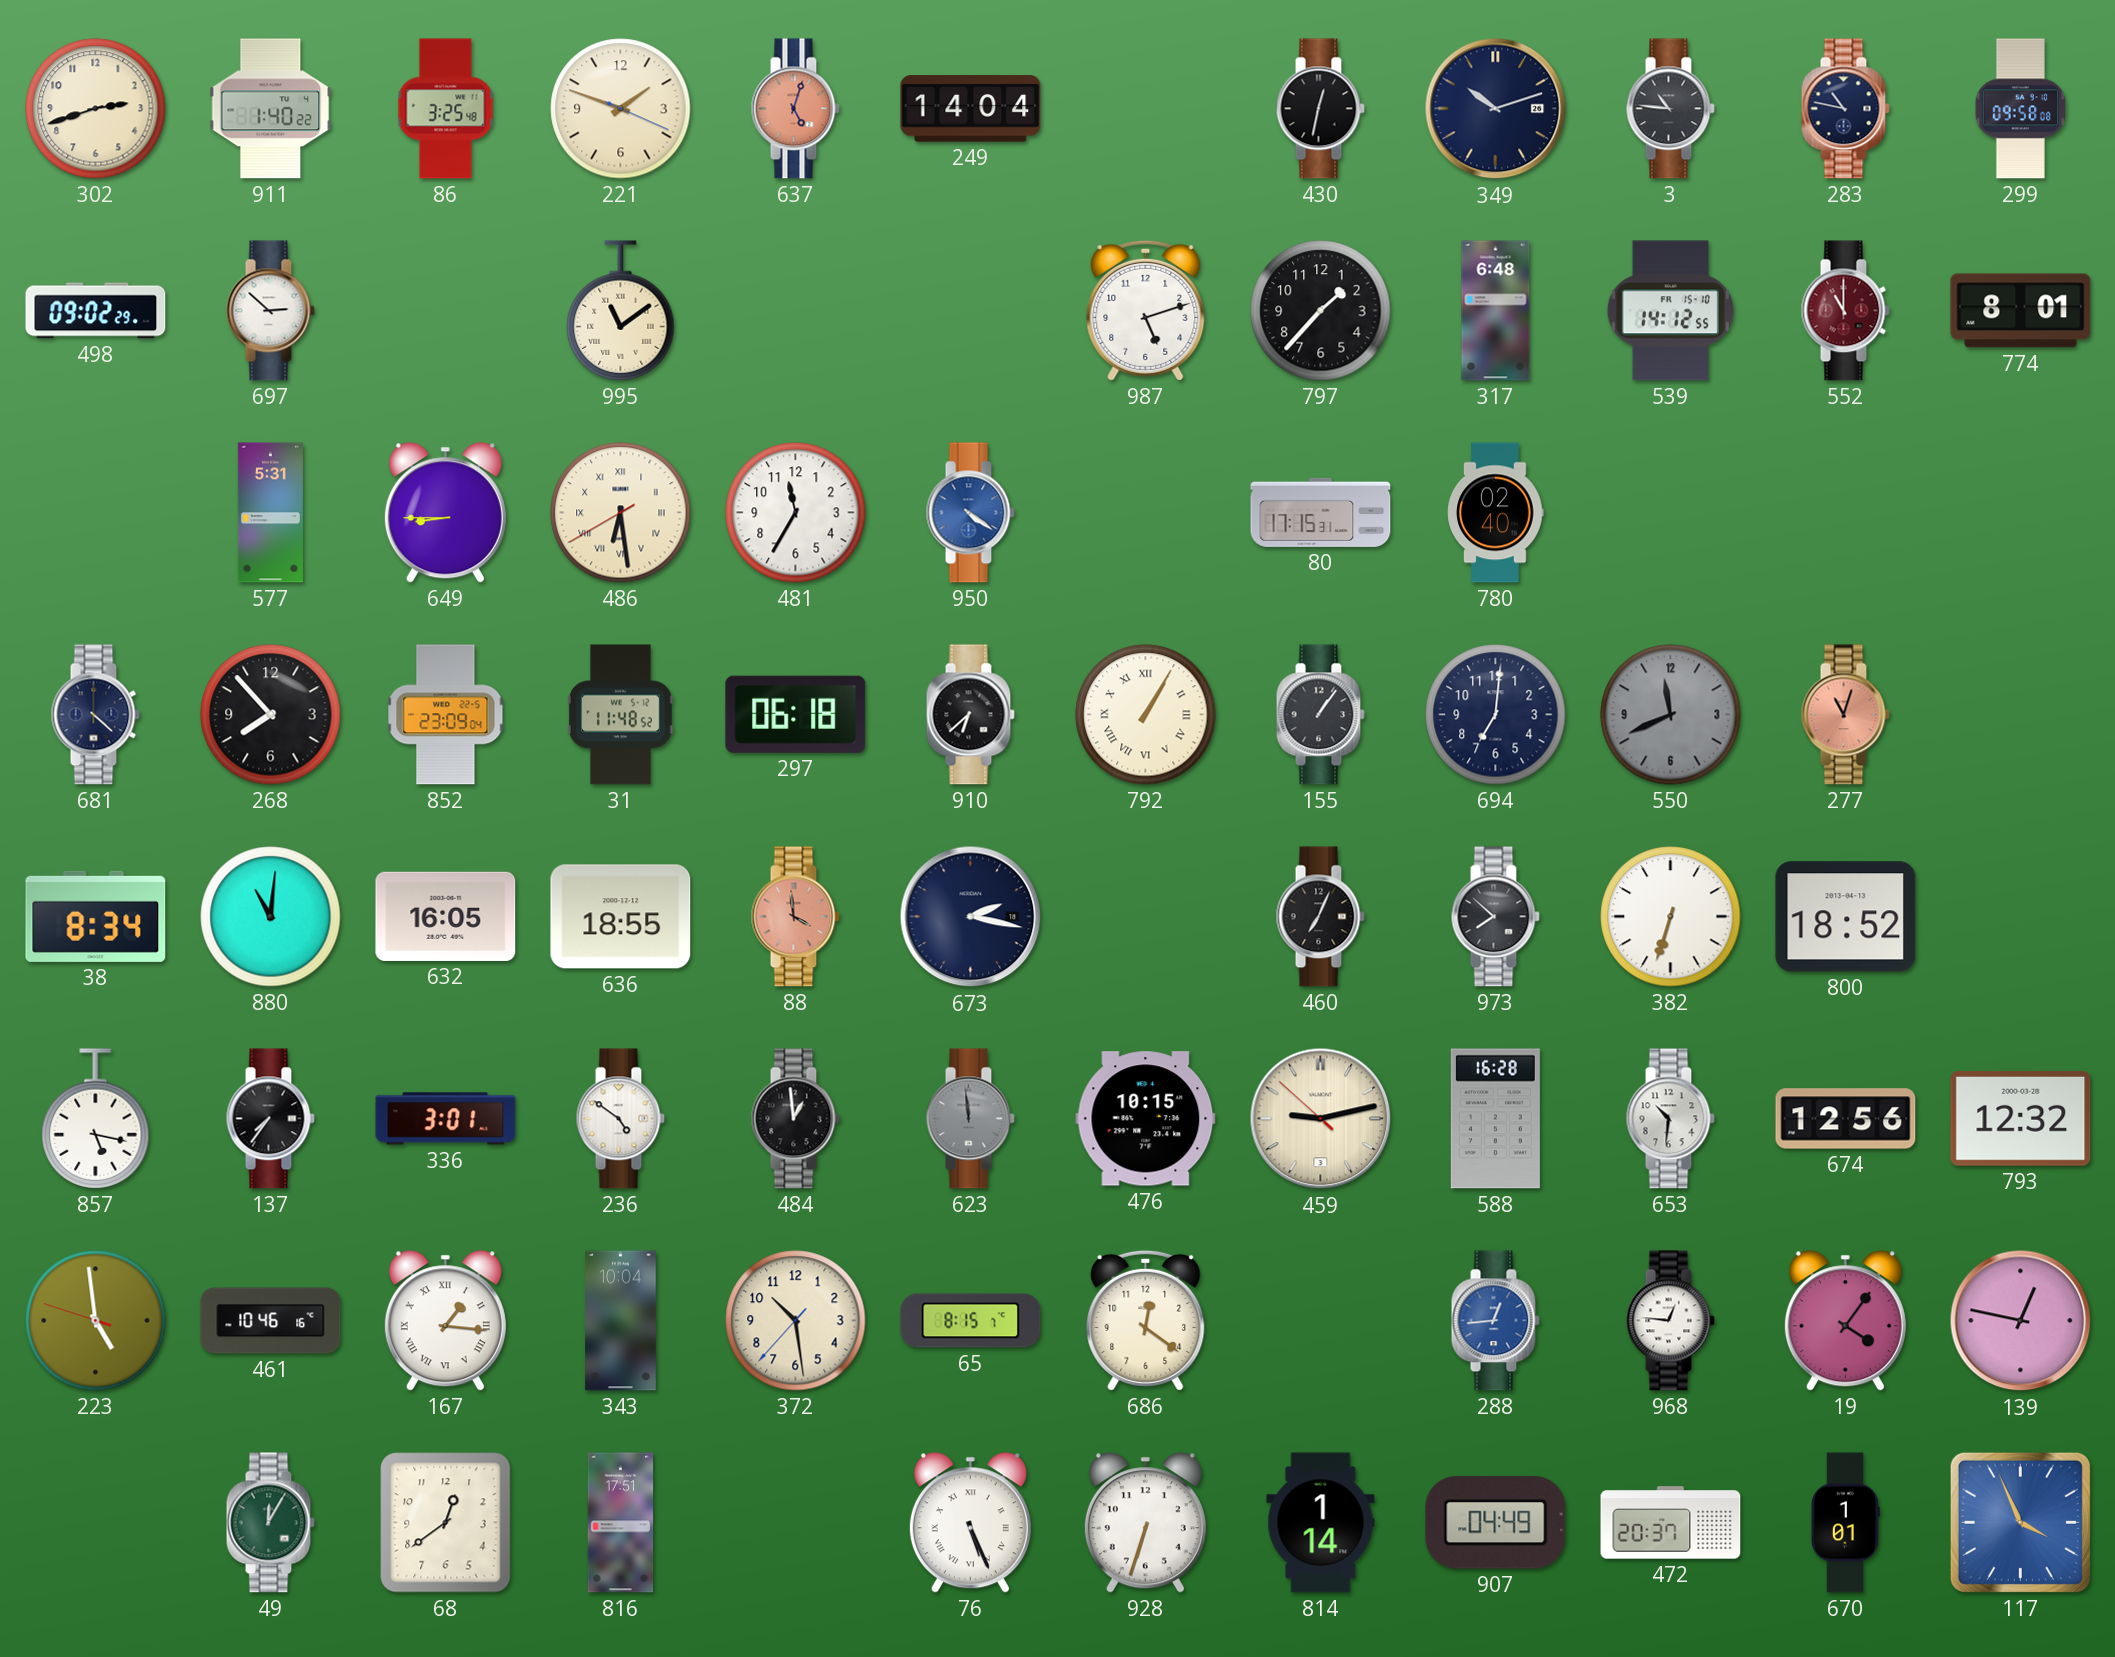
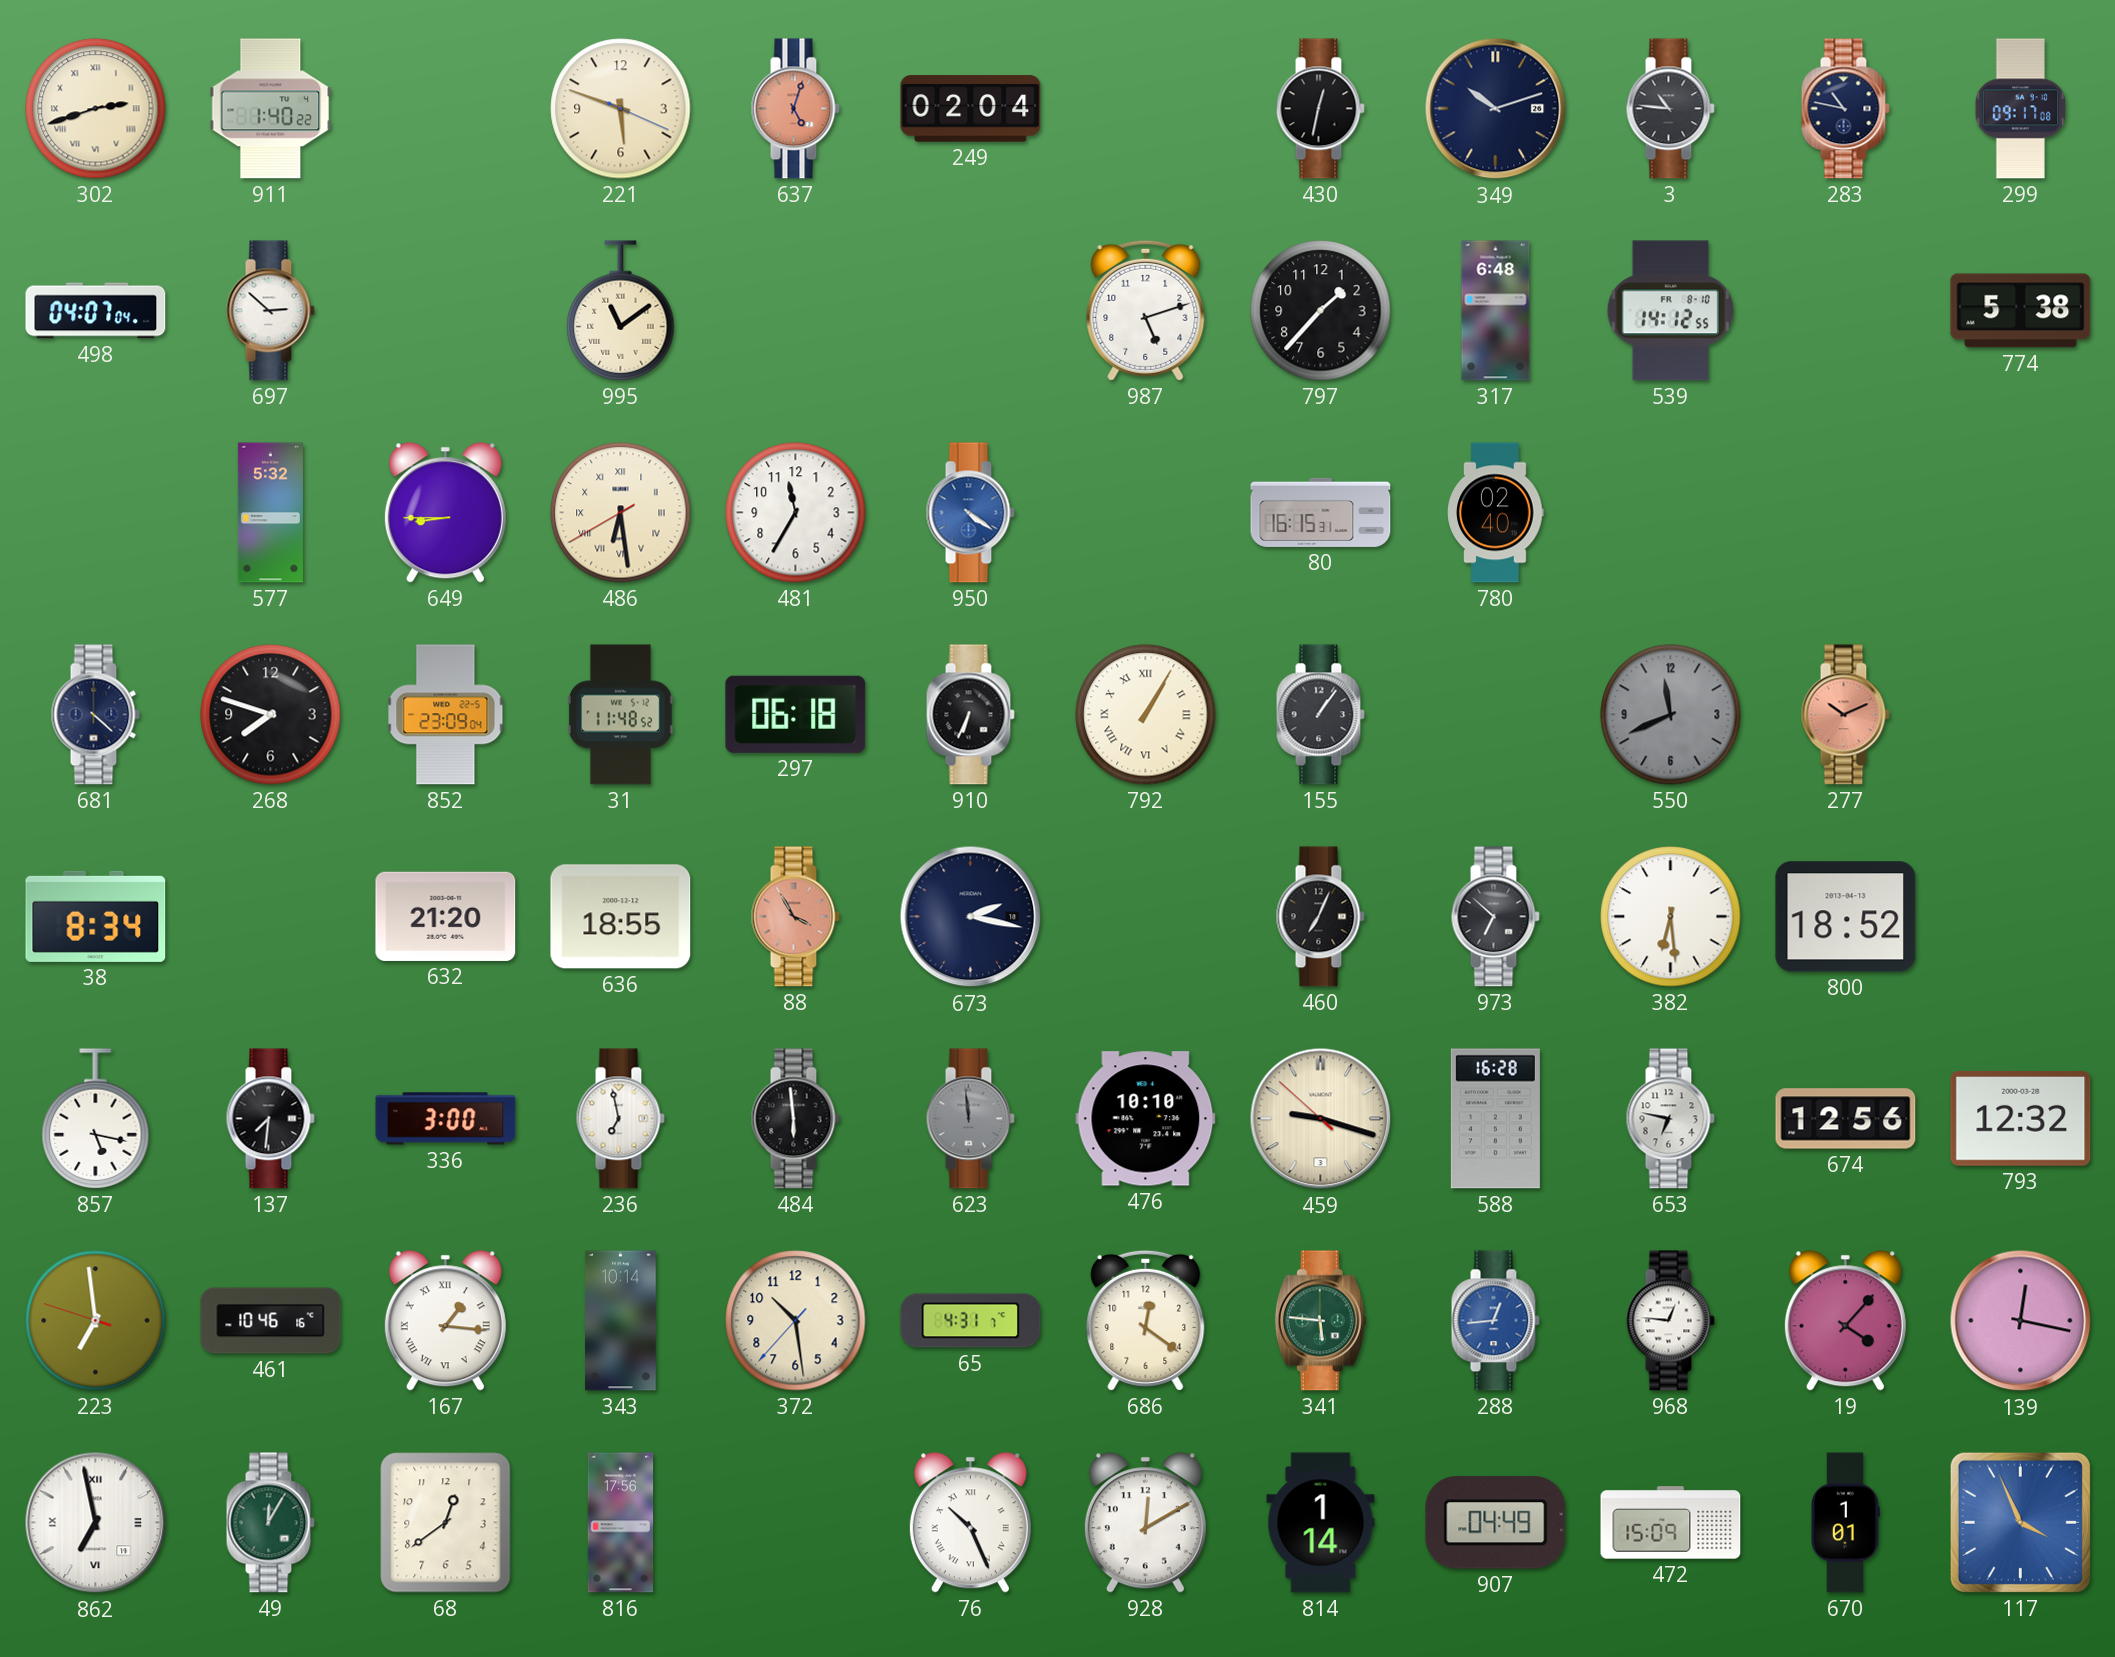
302 numerals: Arabic -> Roman
86: 3:25 -> none
221: 1:48 -> 5:48
249: 14:04 -> 02:04
299: 09:58 -> 09:17
498: 09:02 -> 04:07
539 date: FR 15-10 -> FR 8-10
552: 11:00 -> none
774: 8:01 -> 5:38
577: 5:31 -> 5:32
80: 17:15 -> 16:15
268: 7:53 -> 7:48
910: 6:38 -> 6:34
694: 7:01 -> none
277: 11:03 -> 10:11
880: 11:01 -> none
632: 16:05 -> 21:20
88: 3:59 -> 3:55
973: 7:52 -> 6:52
382: 6:33 -> 6:29
137: 7:36 -> 7:31
336: 3:01 -> 3:00
236: 4:51 -> 6:58
484: 12:59 -> 5:59
476: 10:15 -> 10:10
459: 9:12 -> 9:17
653: 10:31 -> 6:47
223: 4:58 -> 6:58
343: 10:04 -> 10:14
65: 8:15 -> 4:31
341: none -> 5:46
19: 4:06 -> 4:07
139: 12:47 -> 12:17
862: none -> 6:58
816: 17:51 -> 17:56
76: 5:26 -> 10:26
928: 6:33 -> 12:10
472: 20:37 -> 15:09
